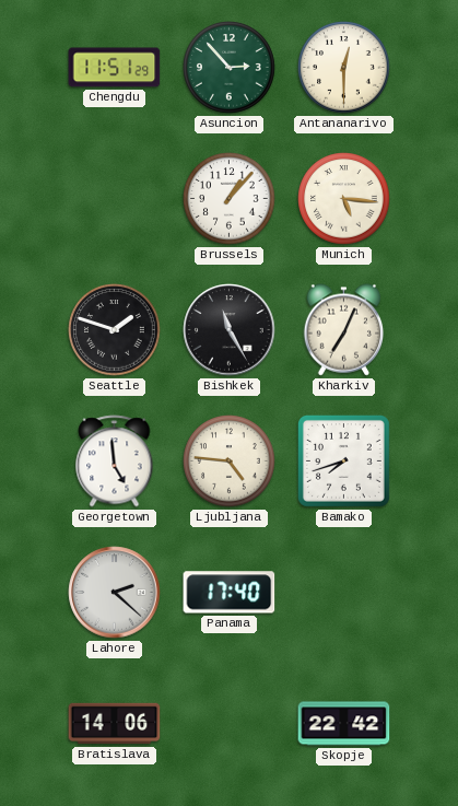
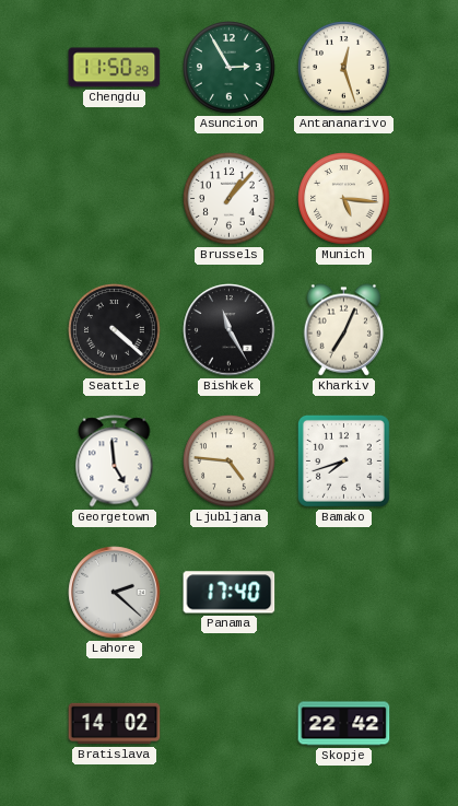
Chengdu: 11:51 -> 11:50
Asuncion: 2:53 -> 2:55
Antananarivo: 12:30 -> 12:27
Seattle: 1:48 -> 4:22
Bratislava: 14:06 -> 14:02
